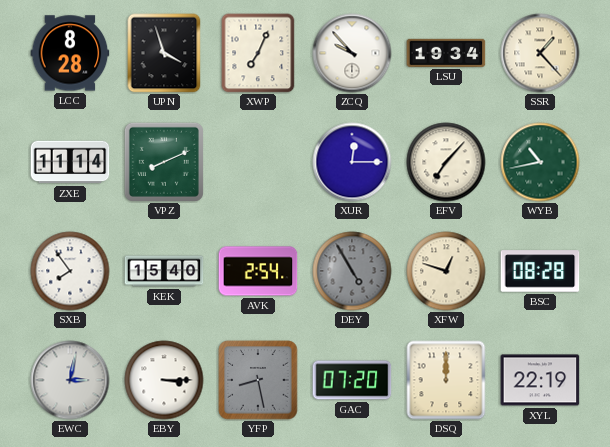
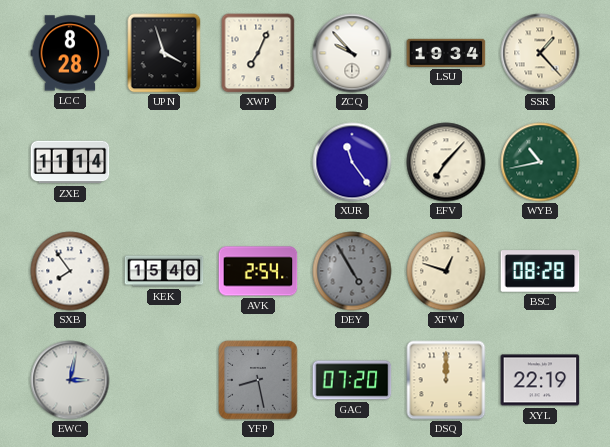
VPZ: 8:11 -> none
XUR: 12:15 -> 11:24
EBY: 3:15 -> none
